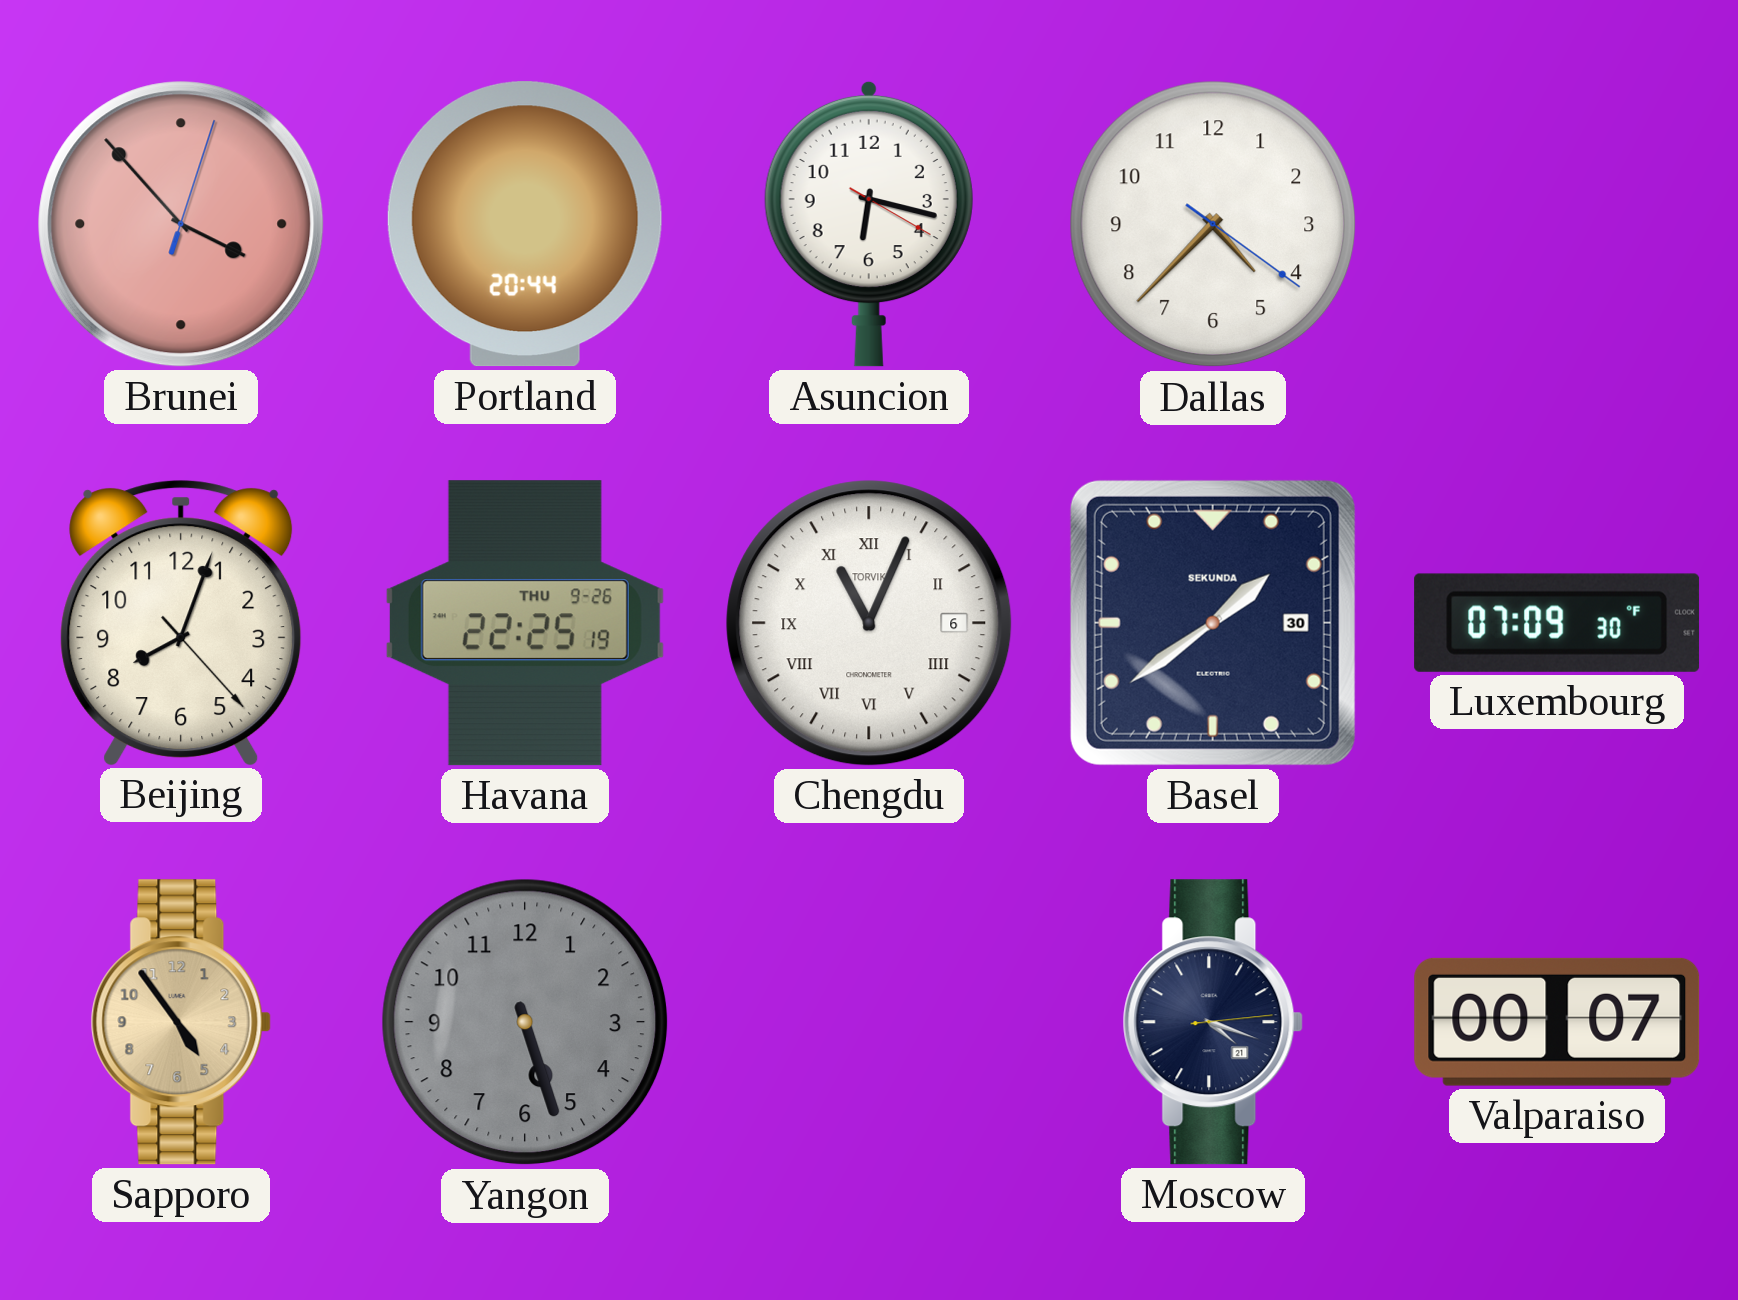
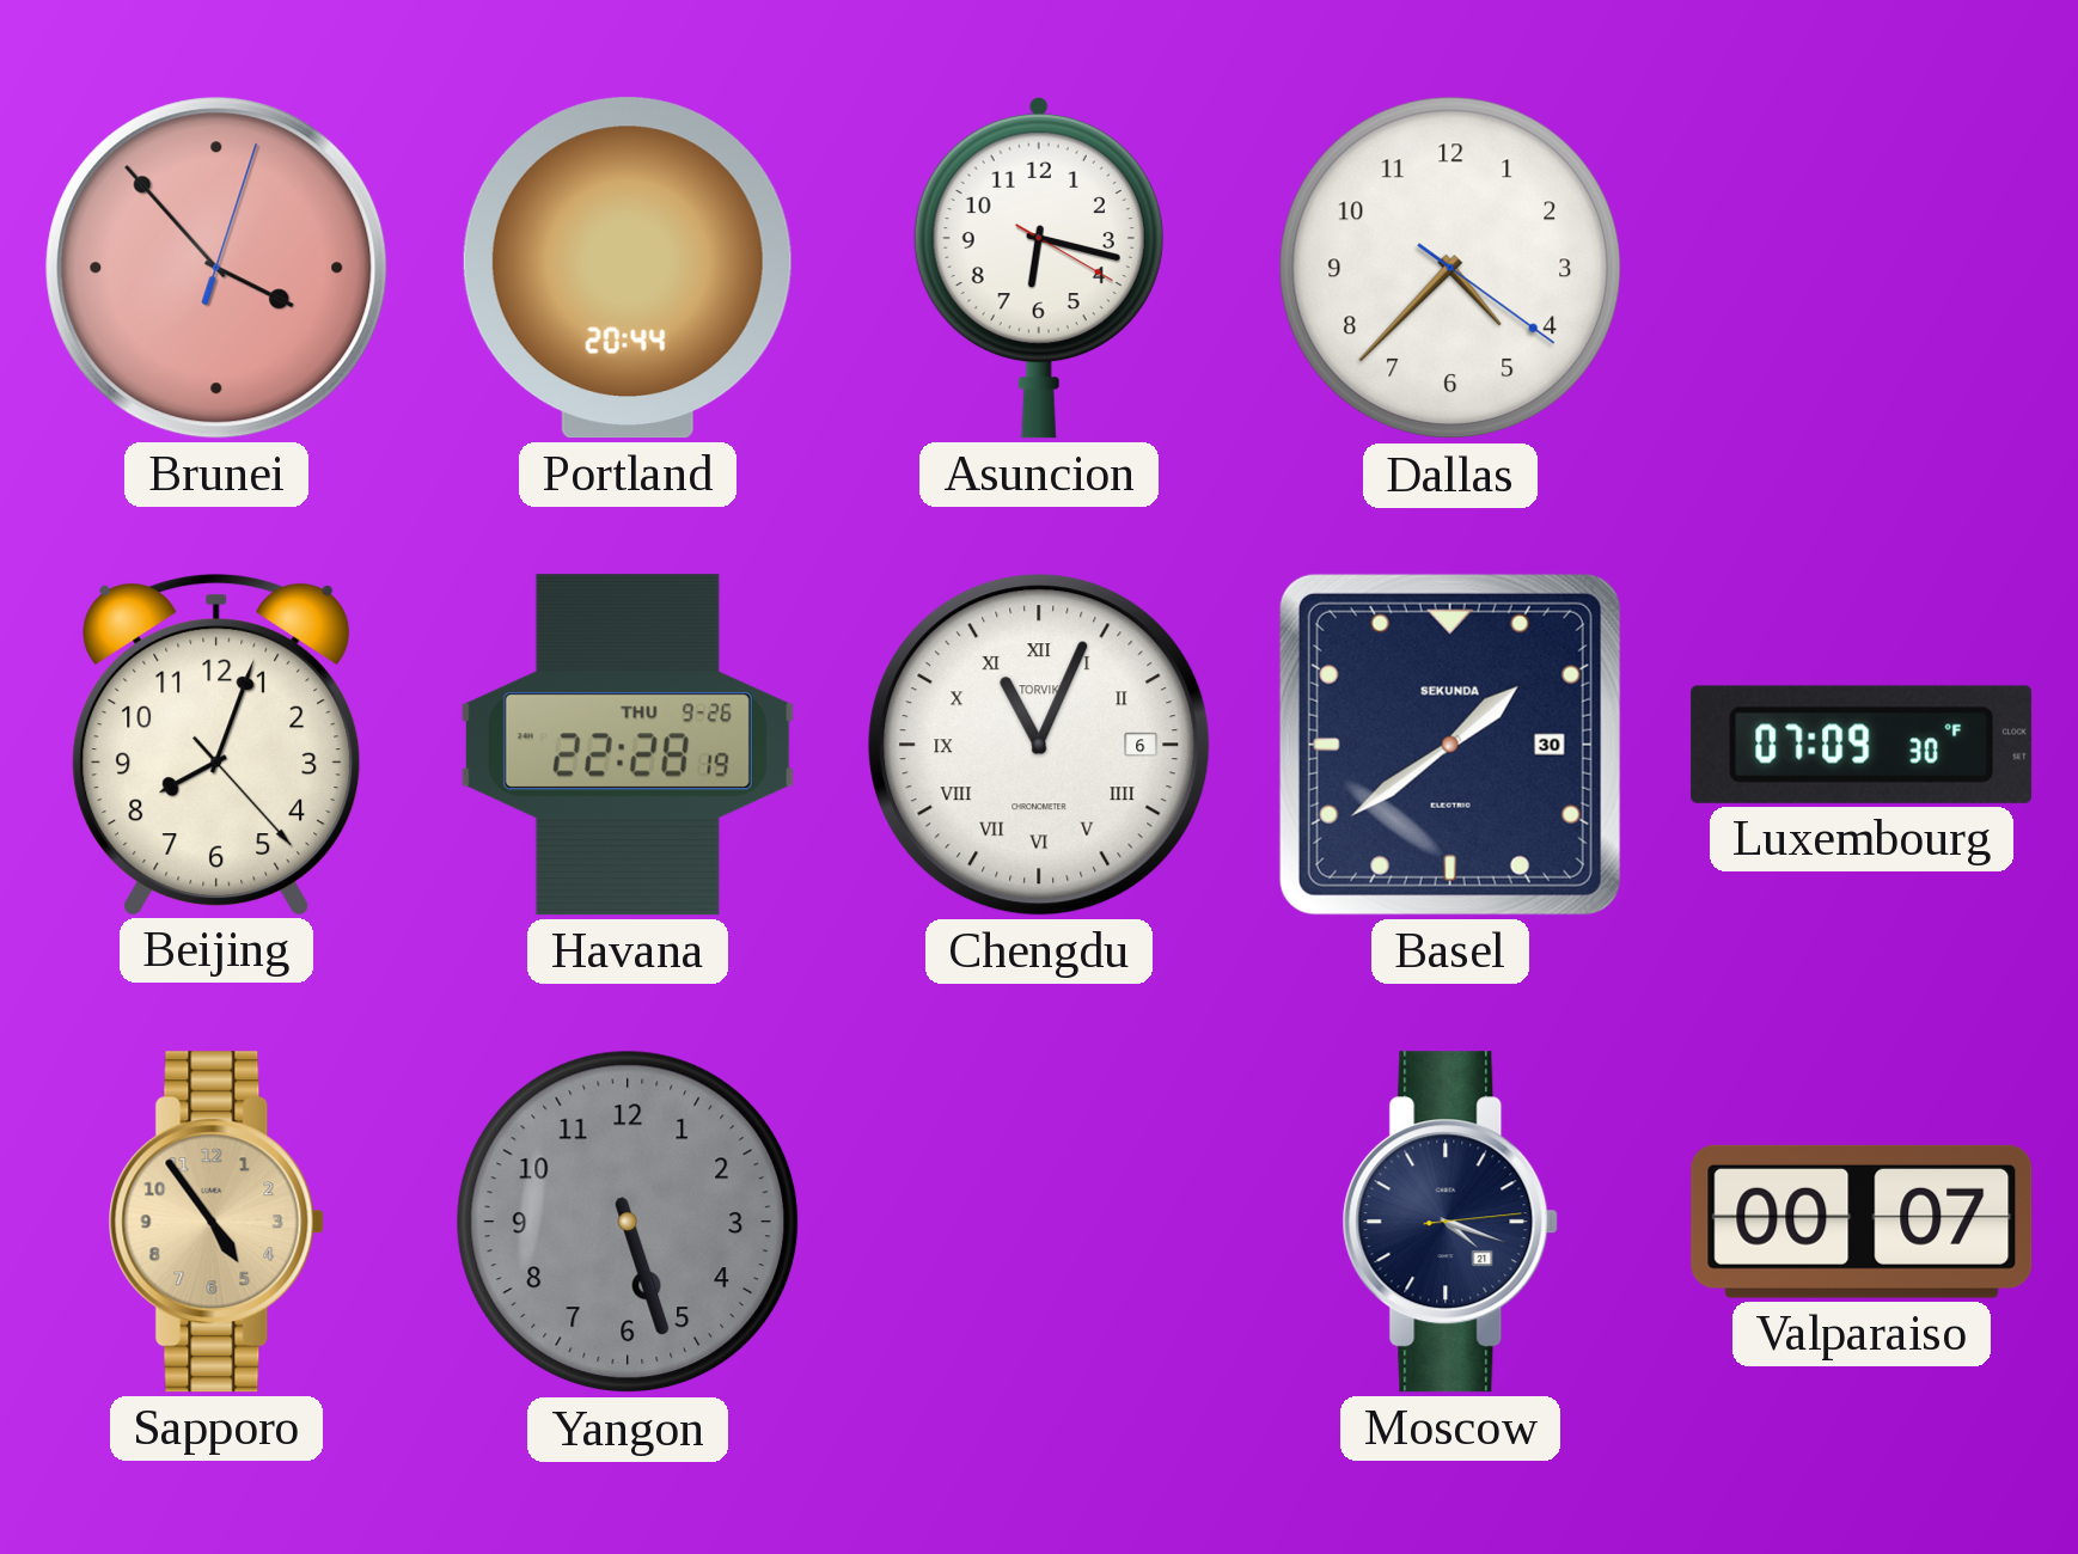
Havana: 22:25 -> 22:28
